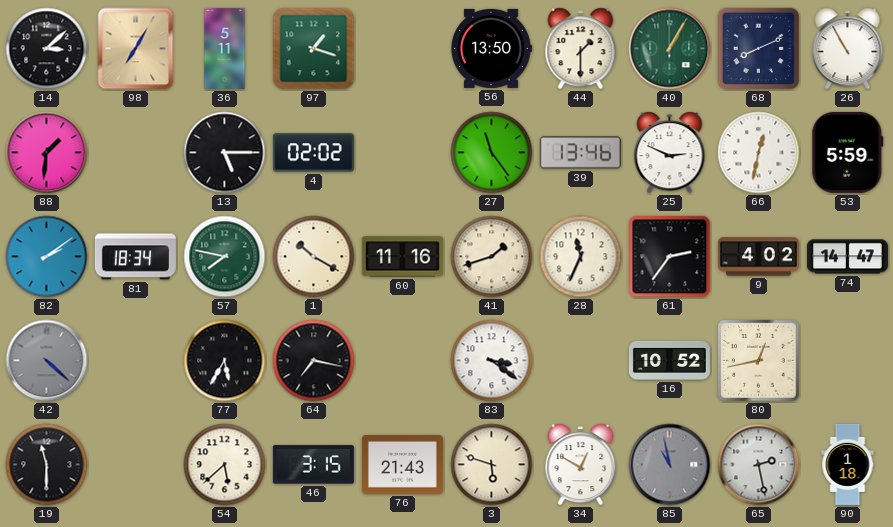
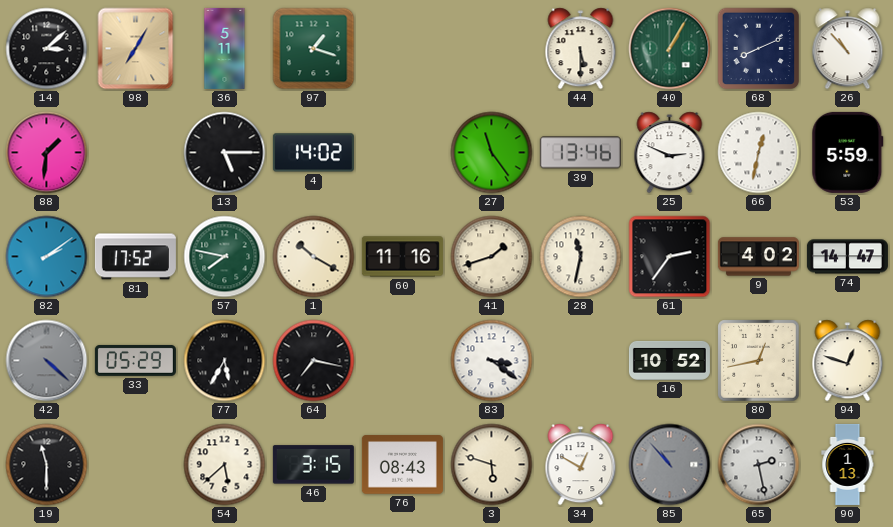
56: 13:50 -> none
44: 1:30 -> 5:30
26: 10:55 -> 10:53
4: 02:02 -> 14:02
81: 18:34 -> 17:52
28: 11:34 -> 11:32
33: none -> 05:29
94: none -> 12:48
76: 21:43 -> 08:43
85: 10:58 -> 10:53
90: 1:18 -> 1:13
